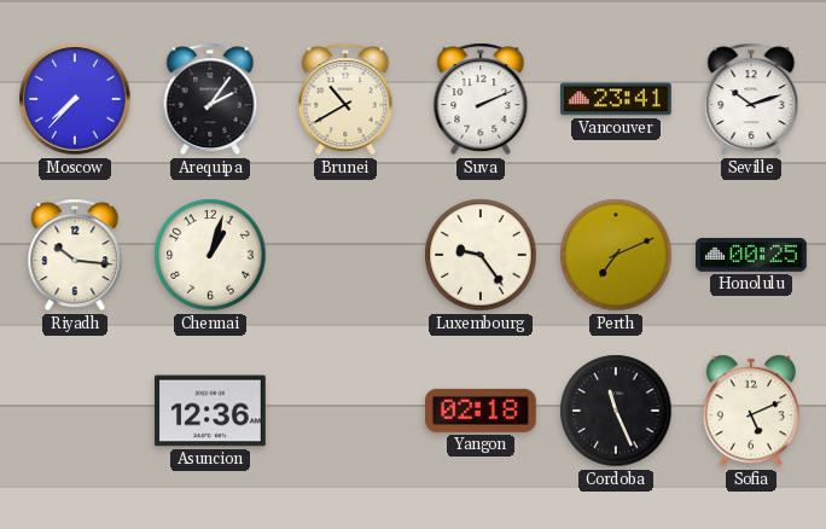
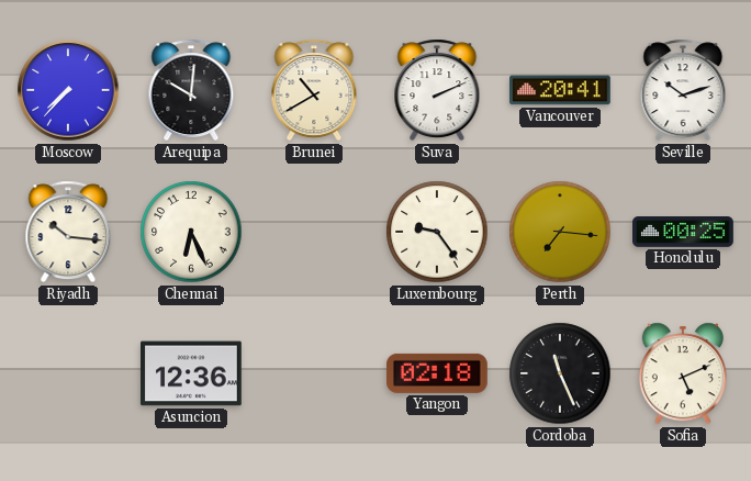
Arequipa: 2:06 -> 10:01
Vancouver: 23:41 -> 20:41
Chennai: 1:03 -> 6:26
Perth: 7:11 -> 7:16
